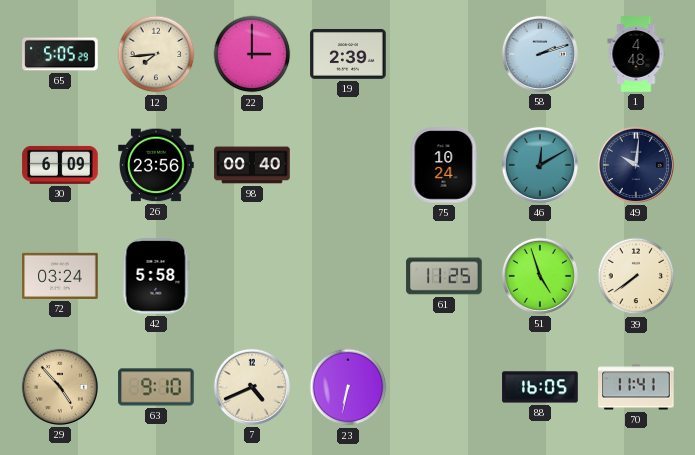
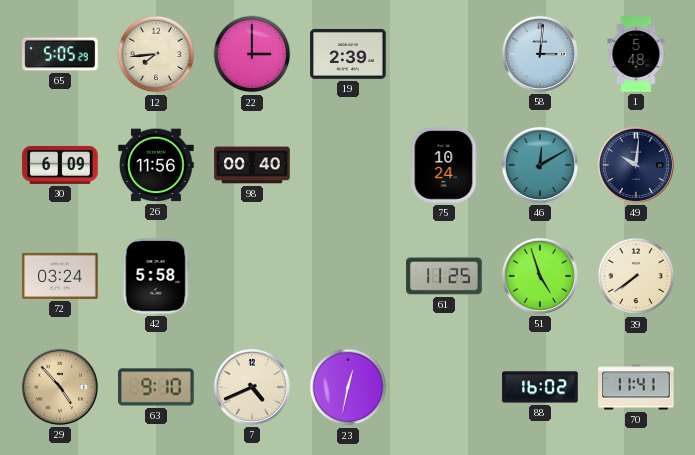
58: 2:12 -> 3:01
1: 4:48 -> 5:48
26: 23:56 -> 11:56
23: 6:32 -> 12:32
88: 16:05 -> 16:02
